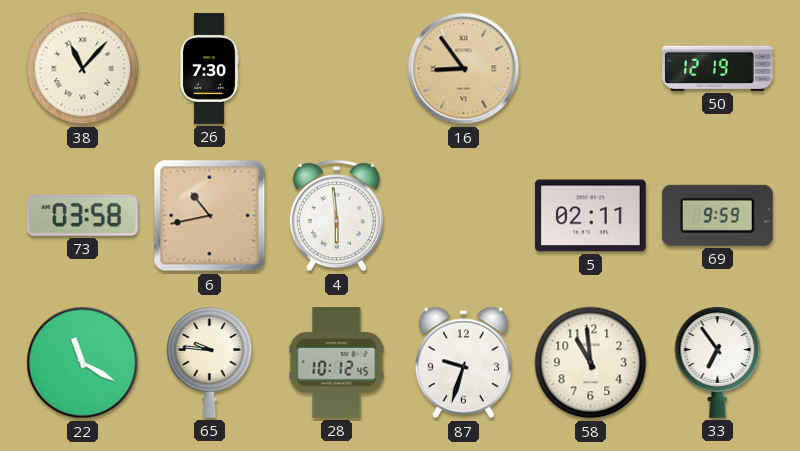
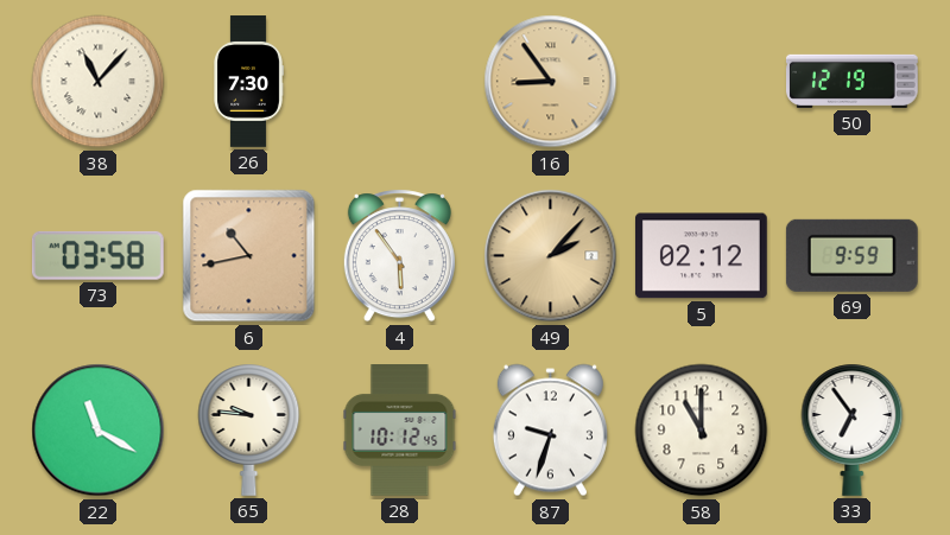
4: 5:59 -> 5:54
49: none -> 2:07
5: 02:11 -> 02:12
58: 10:59 -> 11:00
